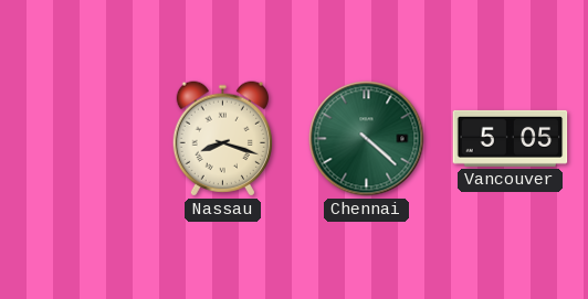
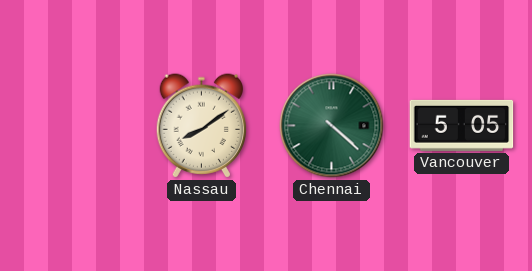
Nassau: 8:18 -> 8:09
